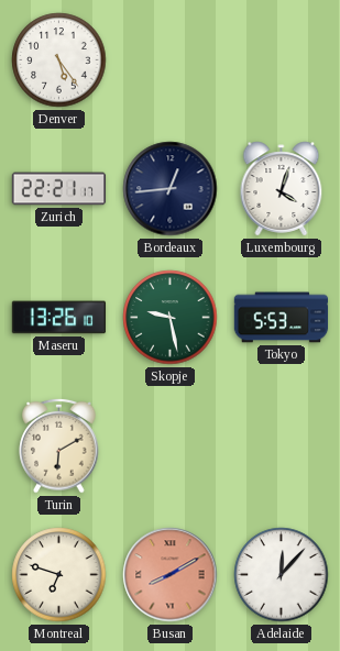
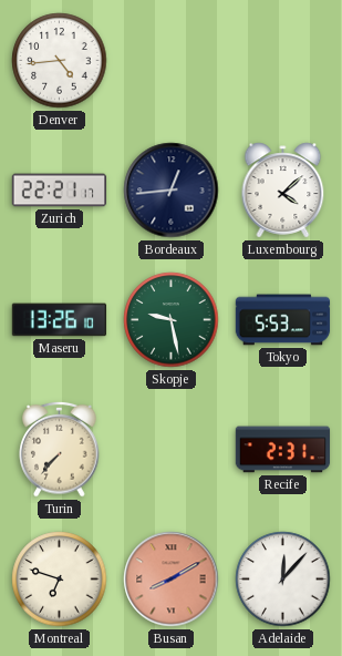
Denver: 5:24 -> 4:44
Luxembourg: 4:03 -> 4:08
Turin: 6:10 -> 7:37
Recife: none -> 2:31
